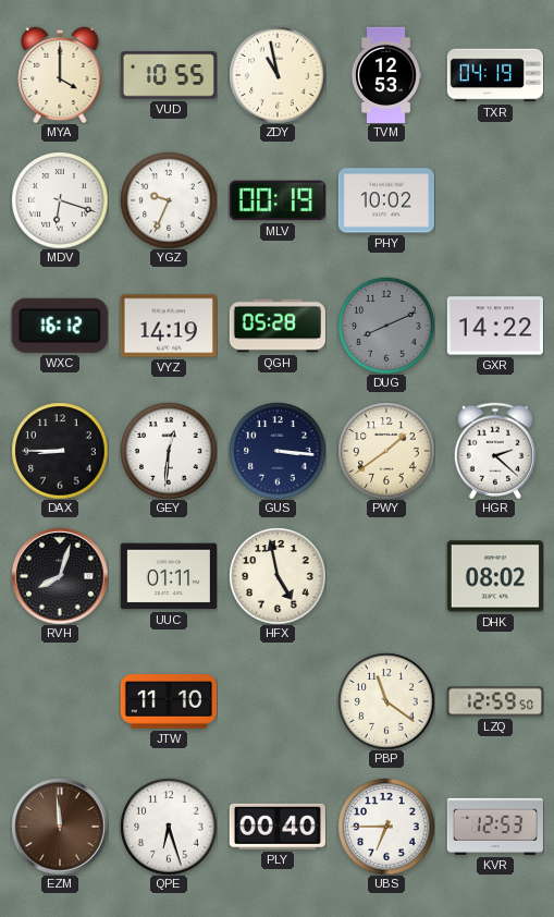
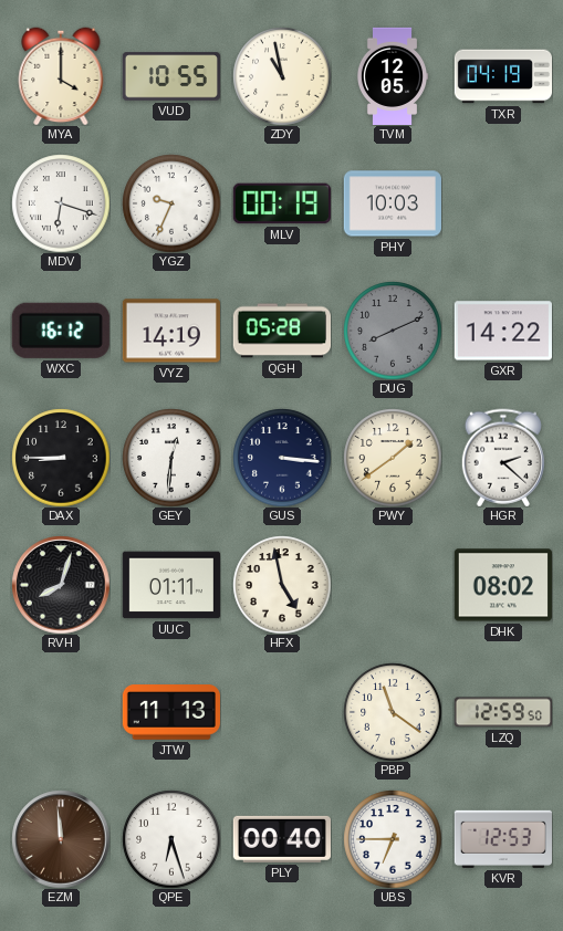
TVM: 12:53 -> 12:05
PHY: 10:02 -> 10:03
JTW: 11:10 -> 11:13
